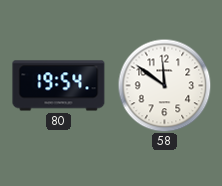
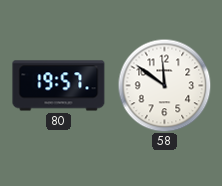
80: 19:54 -> 19:57
